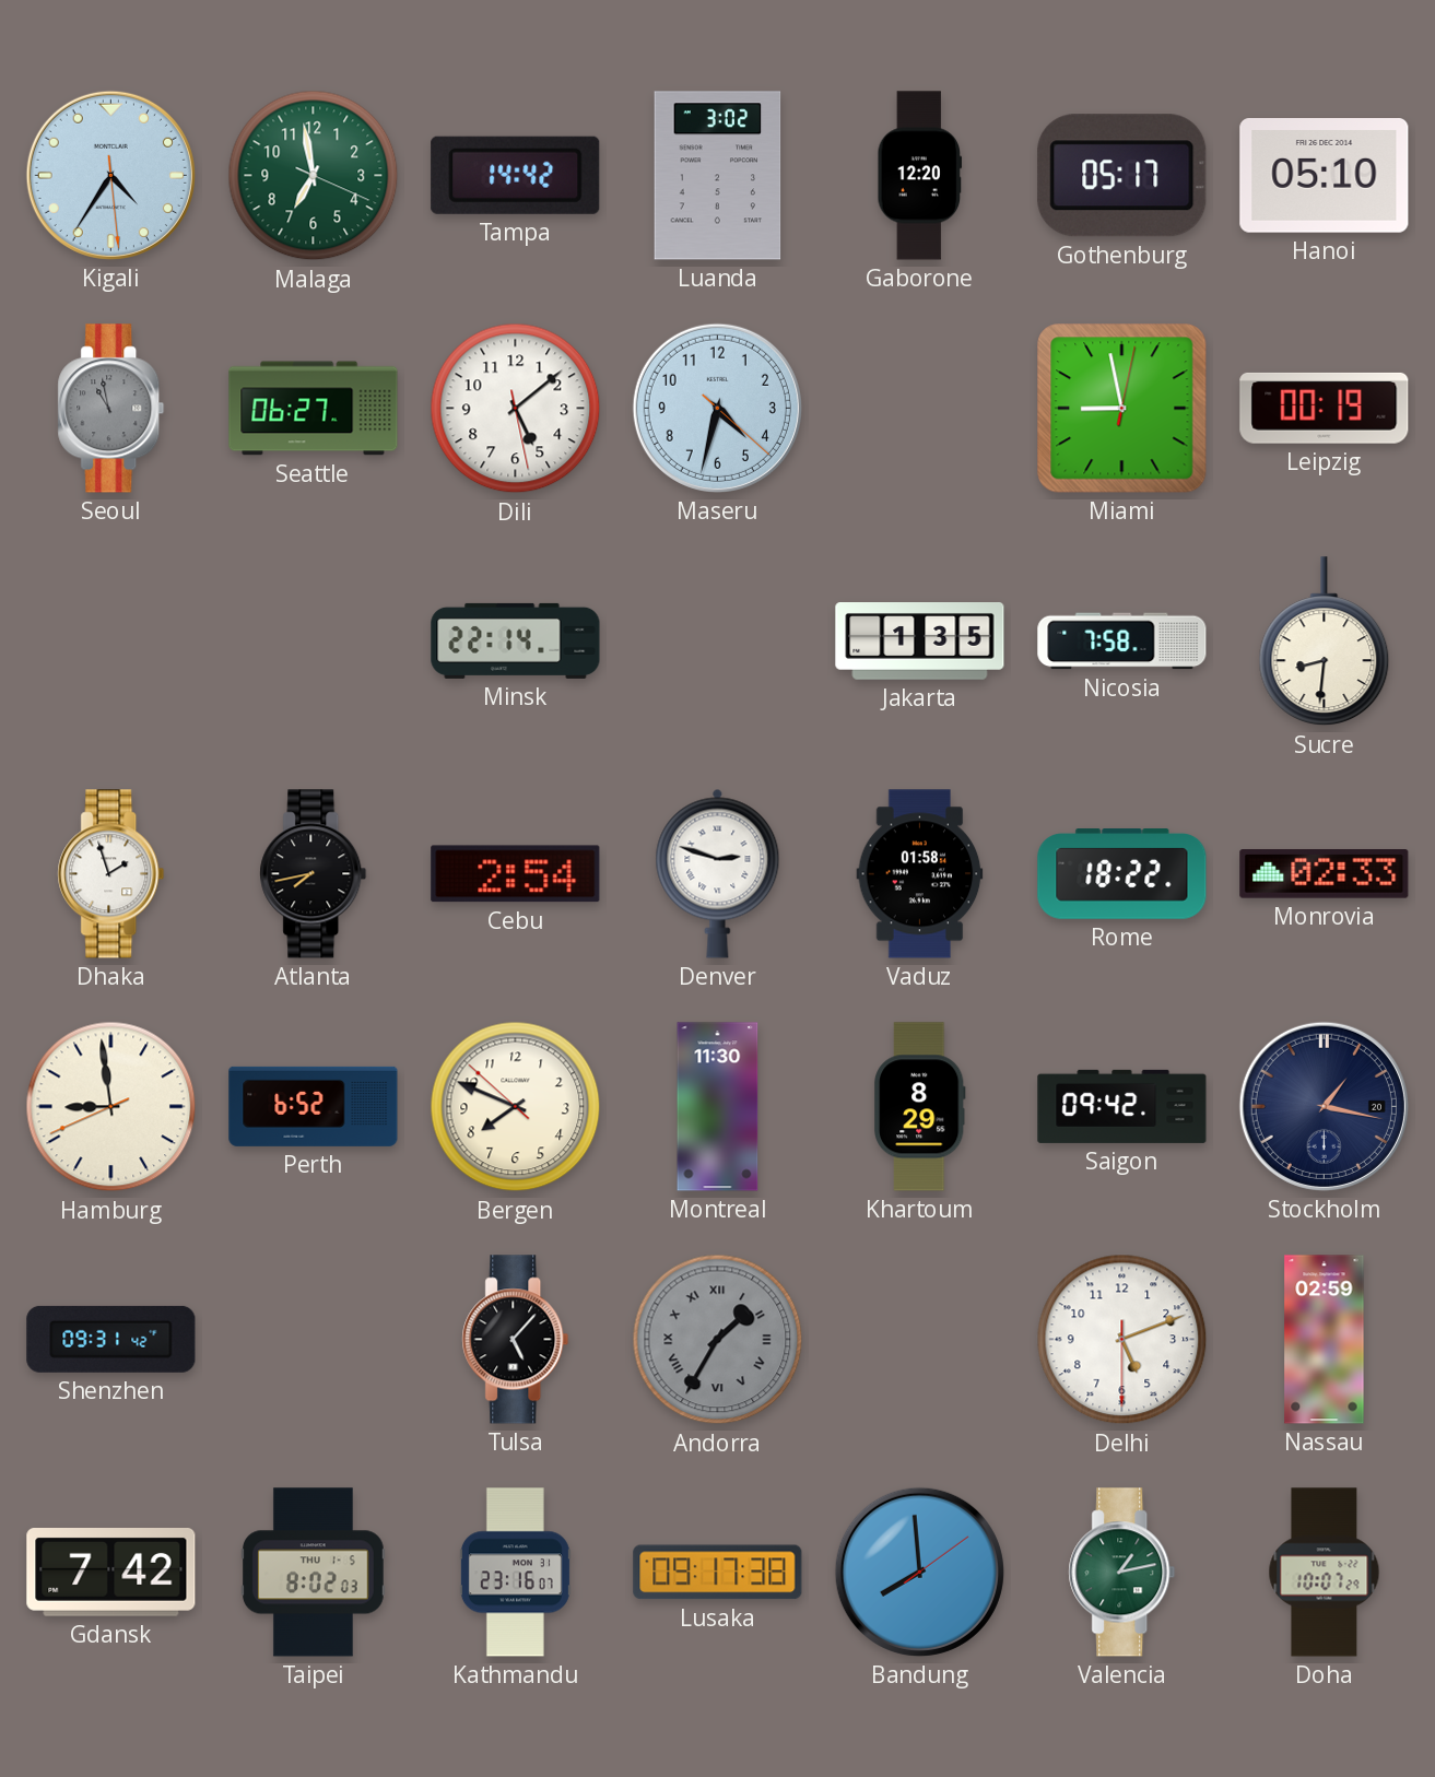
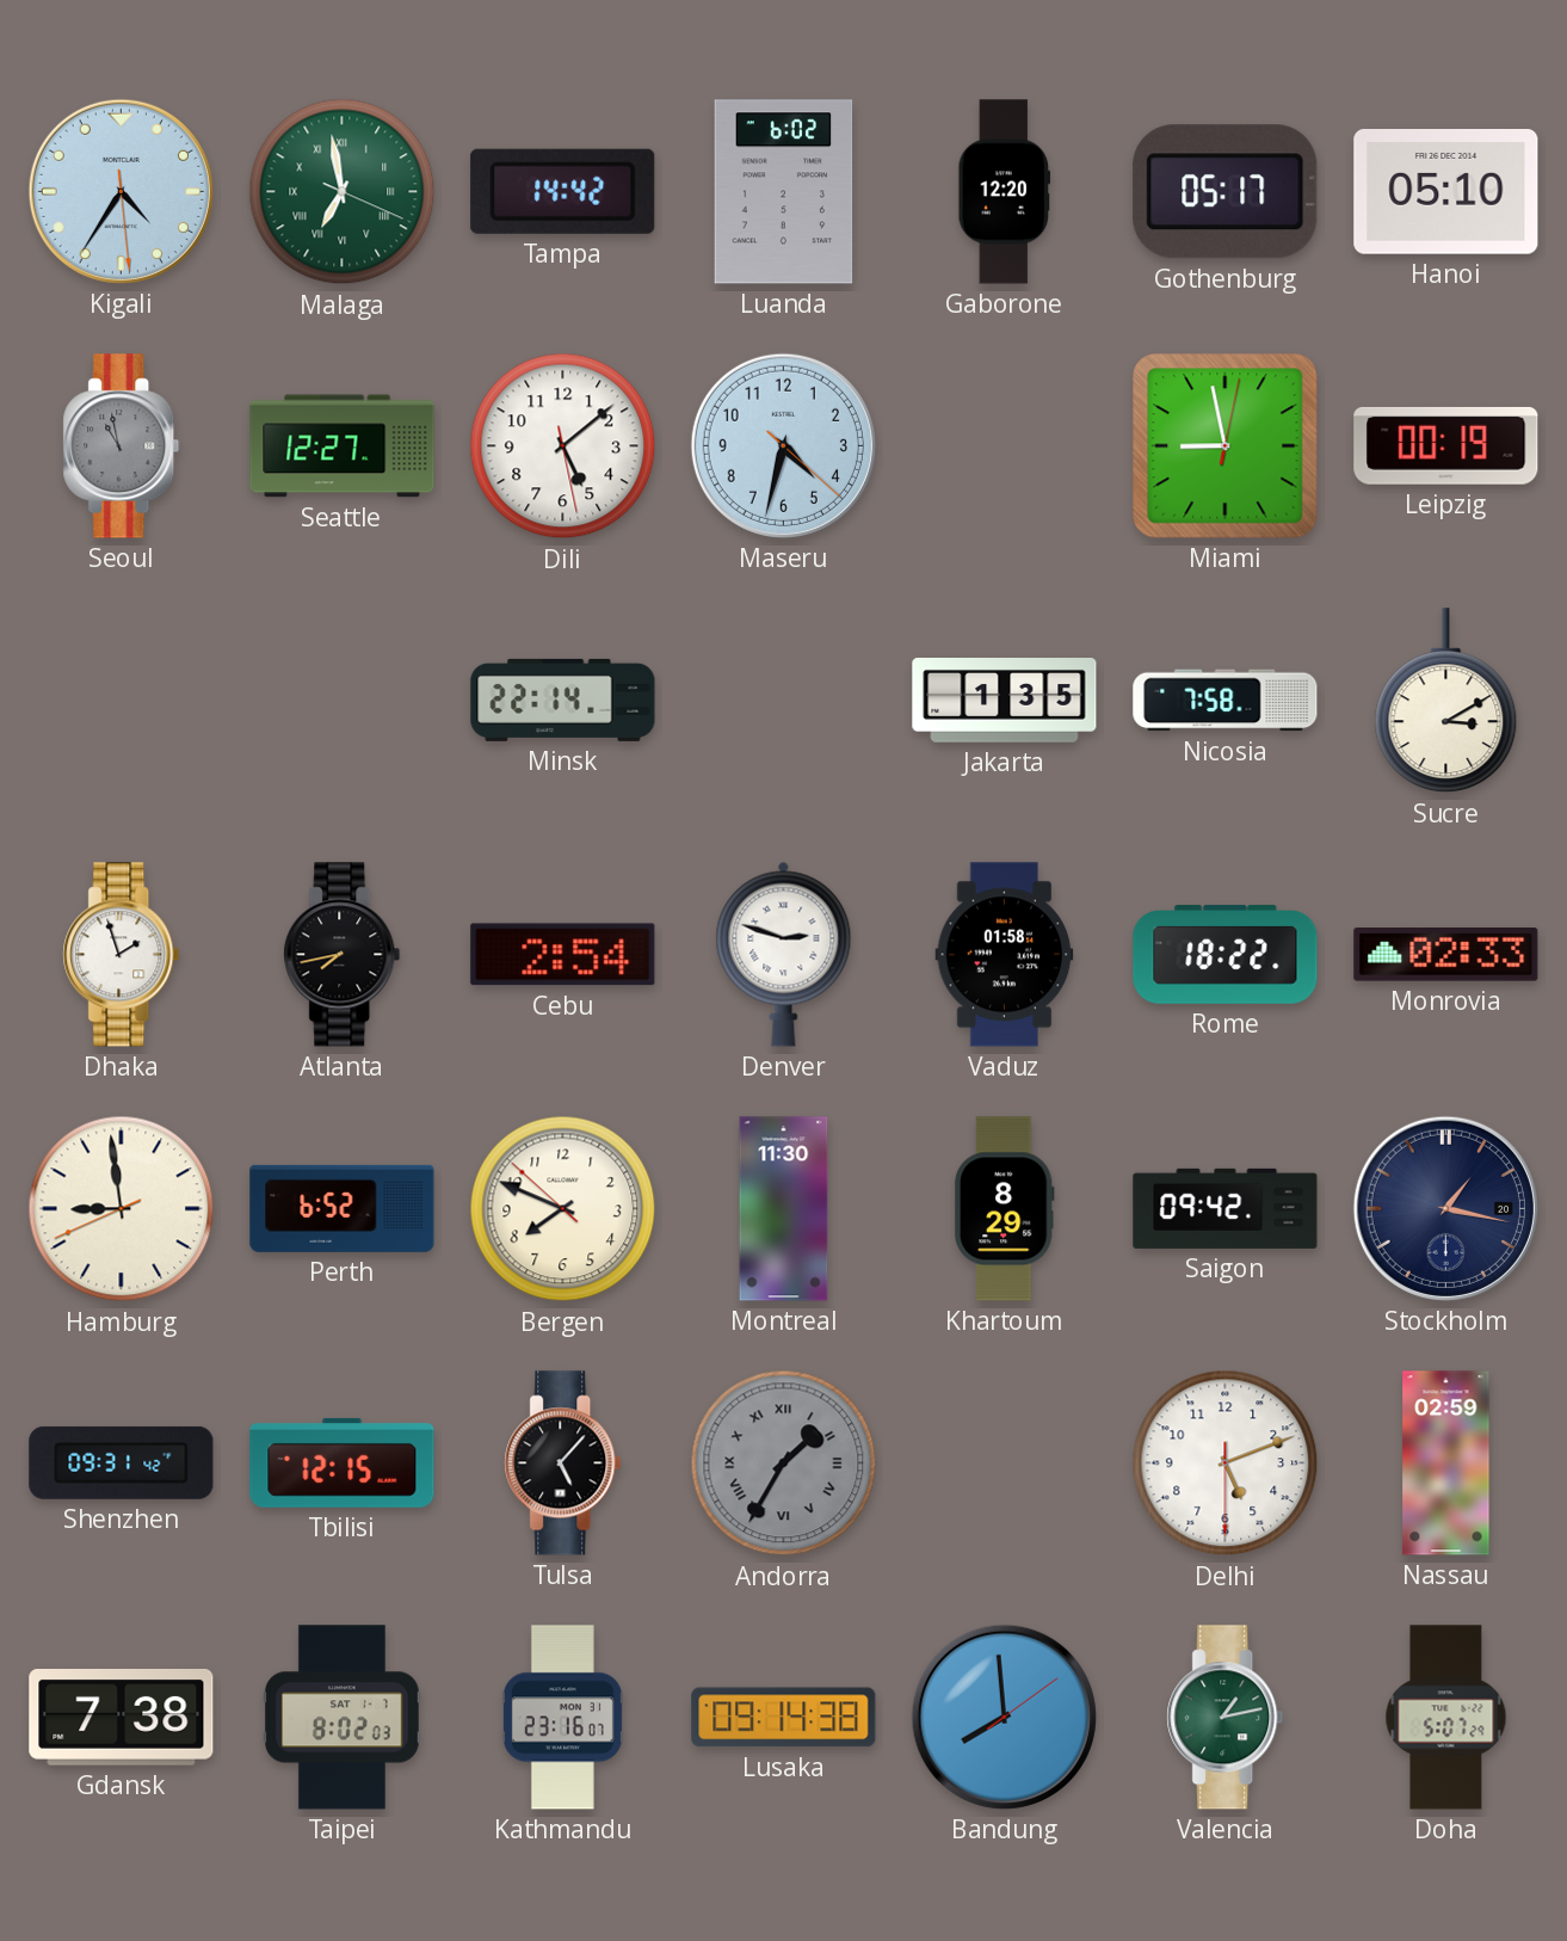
Malaga numerals: Arabic -> Roman
Luanda: 3:02 -> 6:02
Seattle: 06:27 -> 12:27
Sucre: 8:31 -> 3:10
Tbilisi: none -> 12:15
Gdansk: 7:42 -> 7:38
Taipei date: THU 1-5 -> SAT 1-7
Lusaka: 09:17 -> 09:14
Doha: 10:07 -> 5:07
